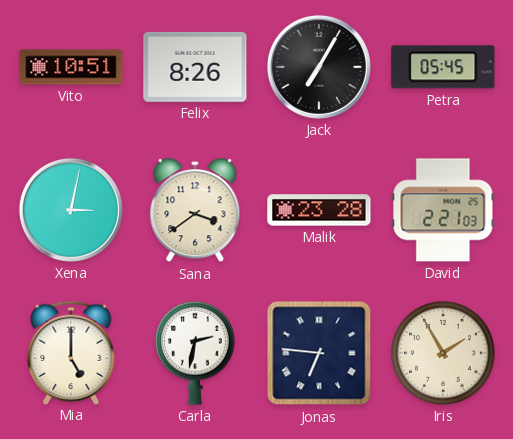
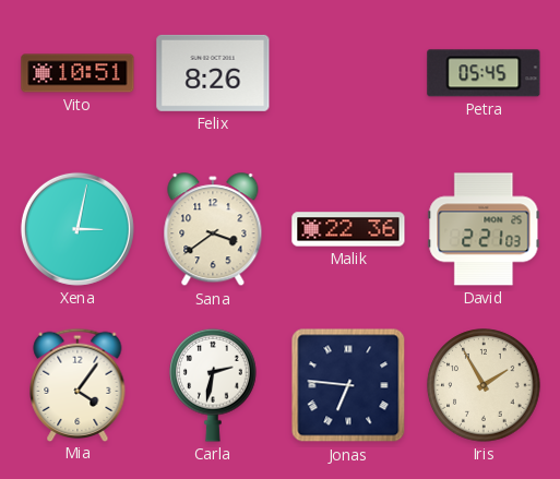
Jack: 7:05 -> none
Malik: 23:28 -> 22:36
Mia: 5:00 -> 4:06
